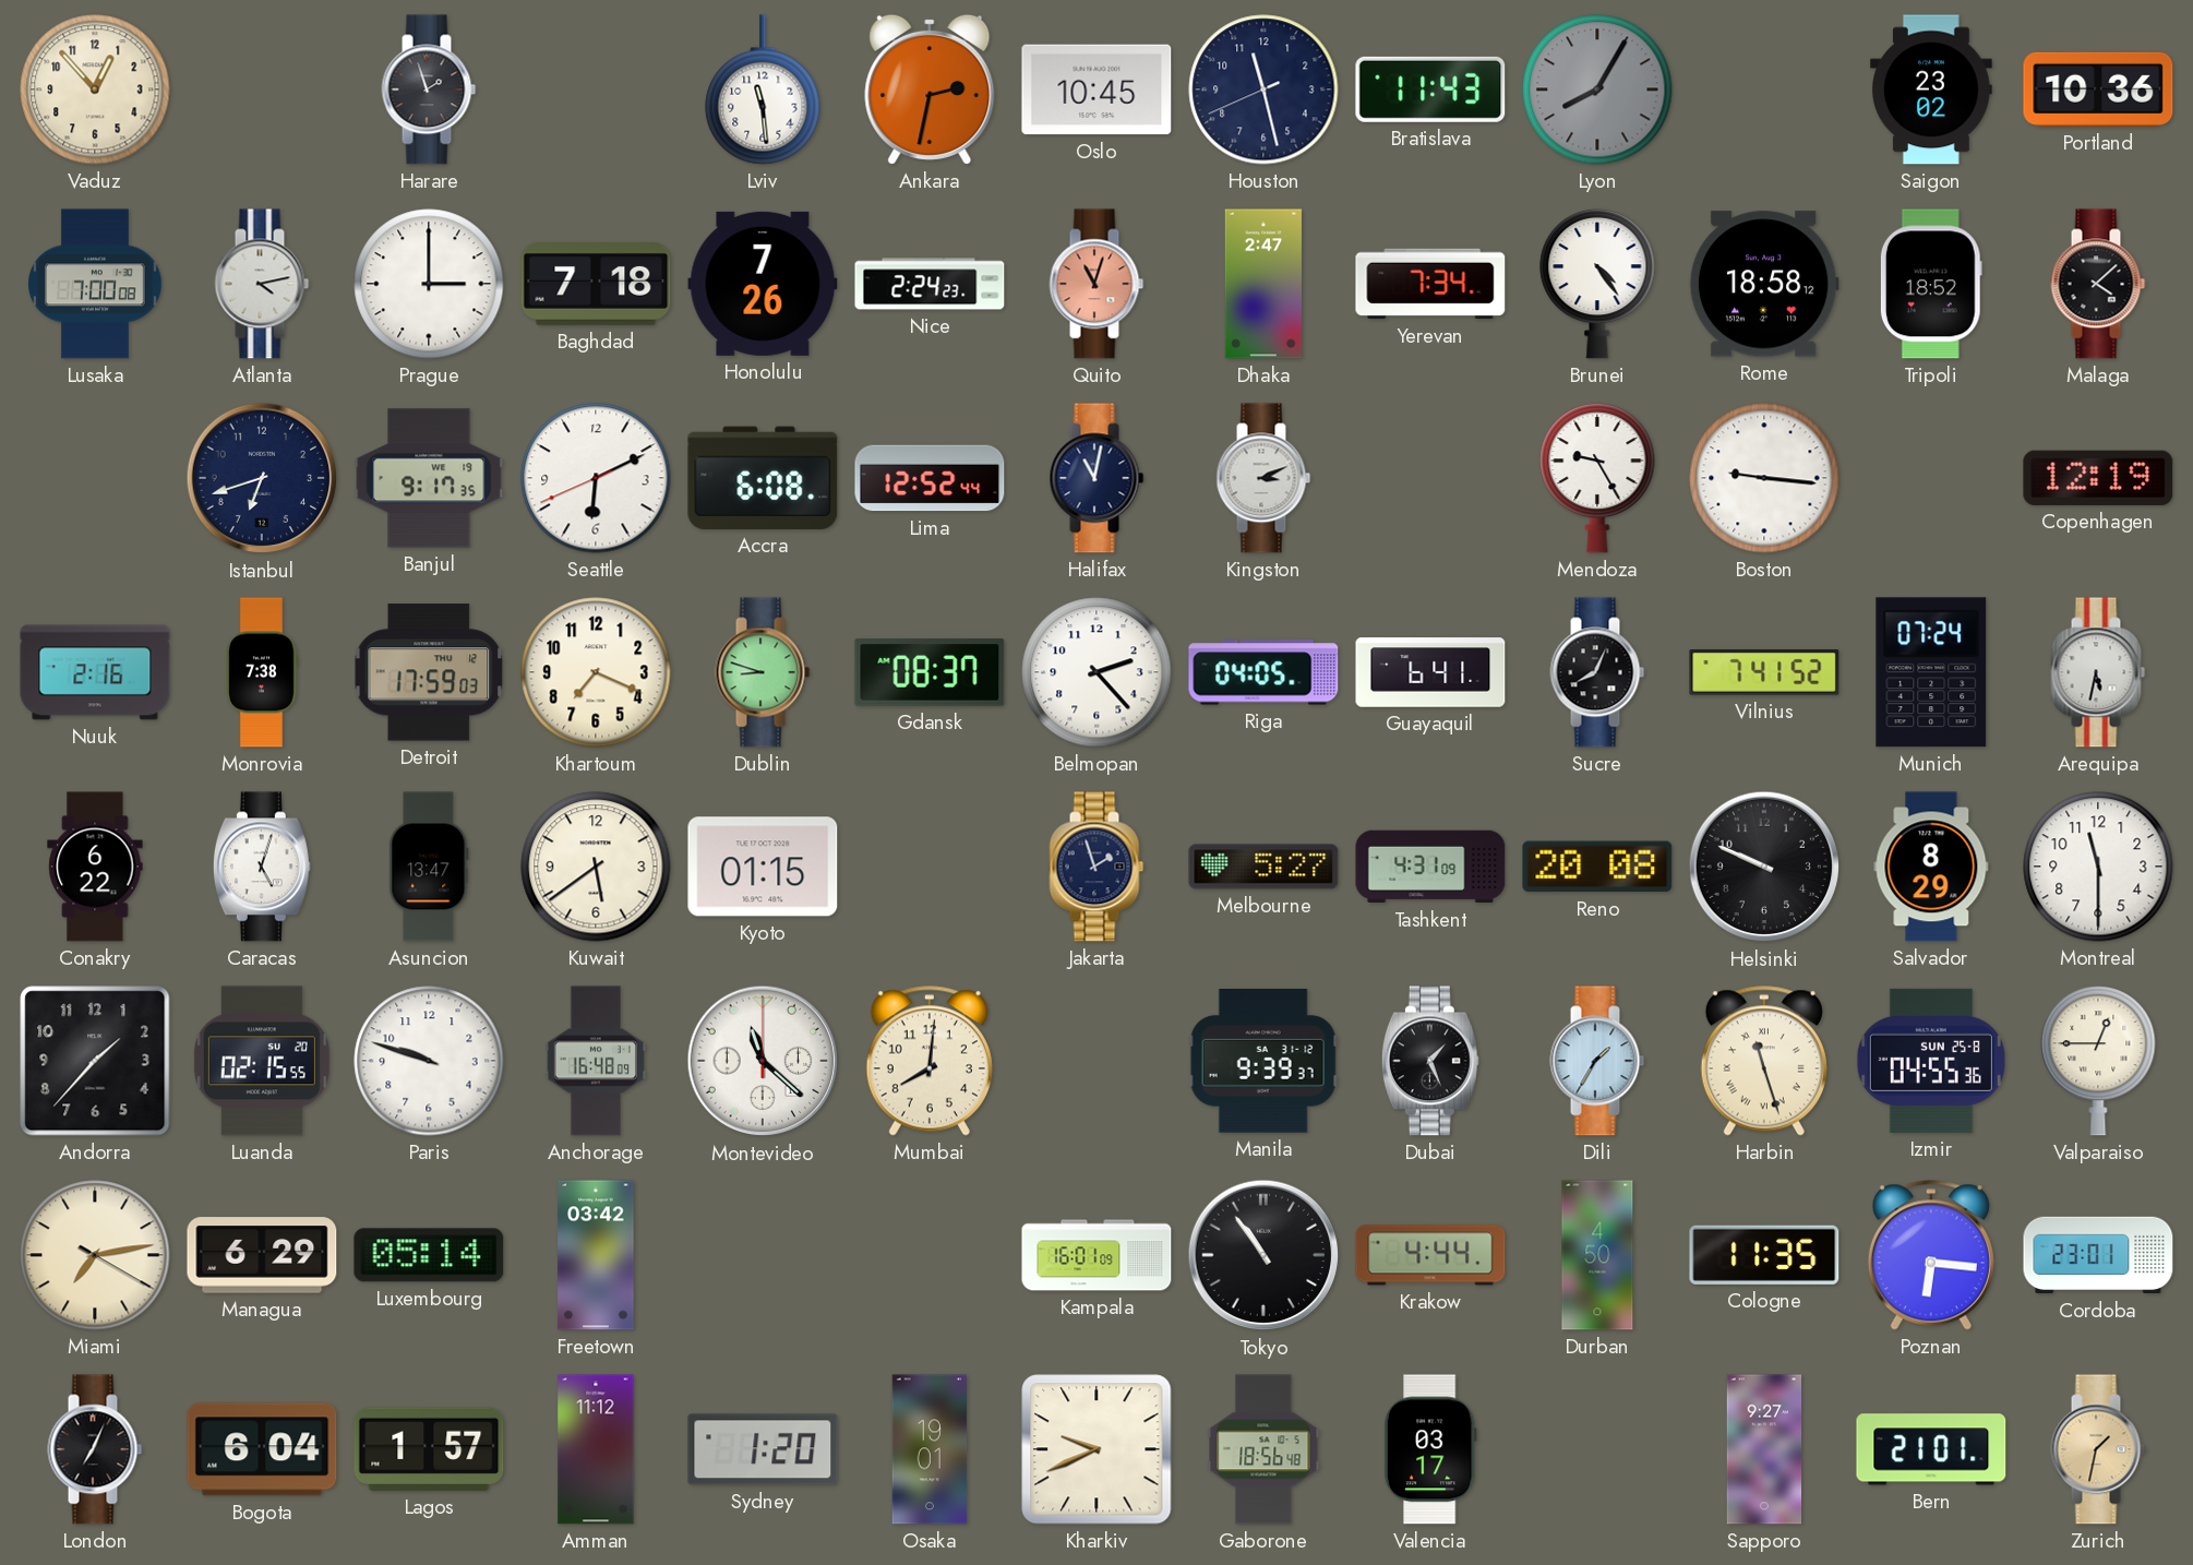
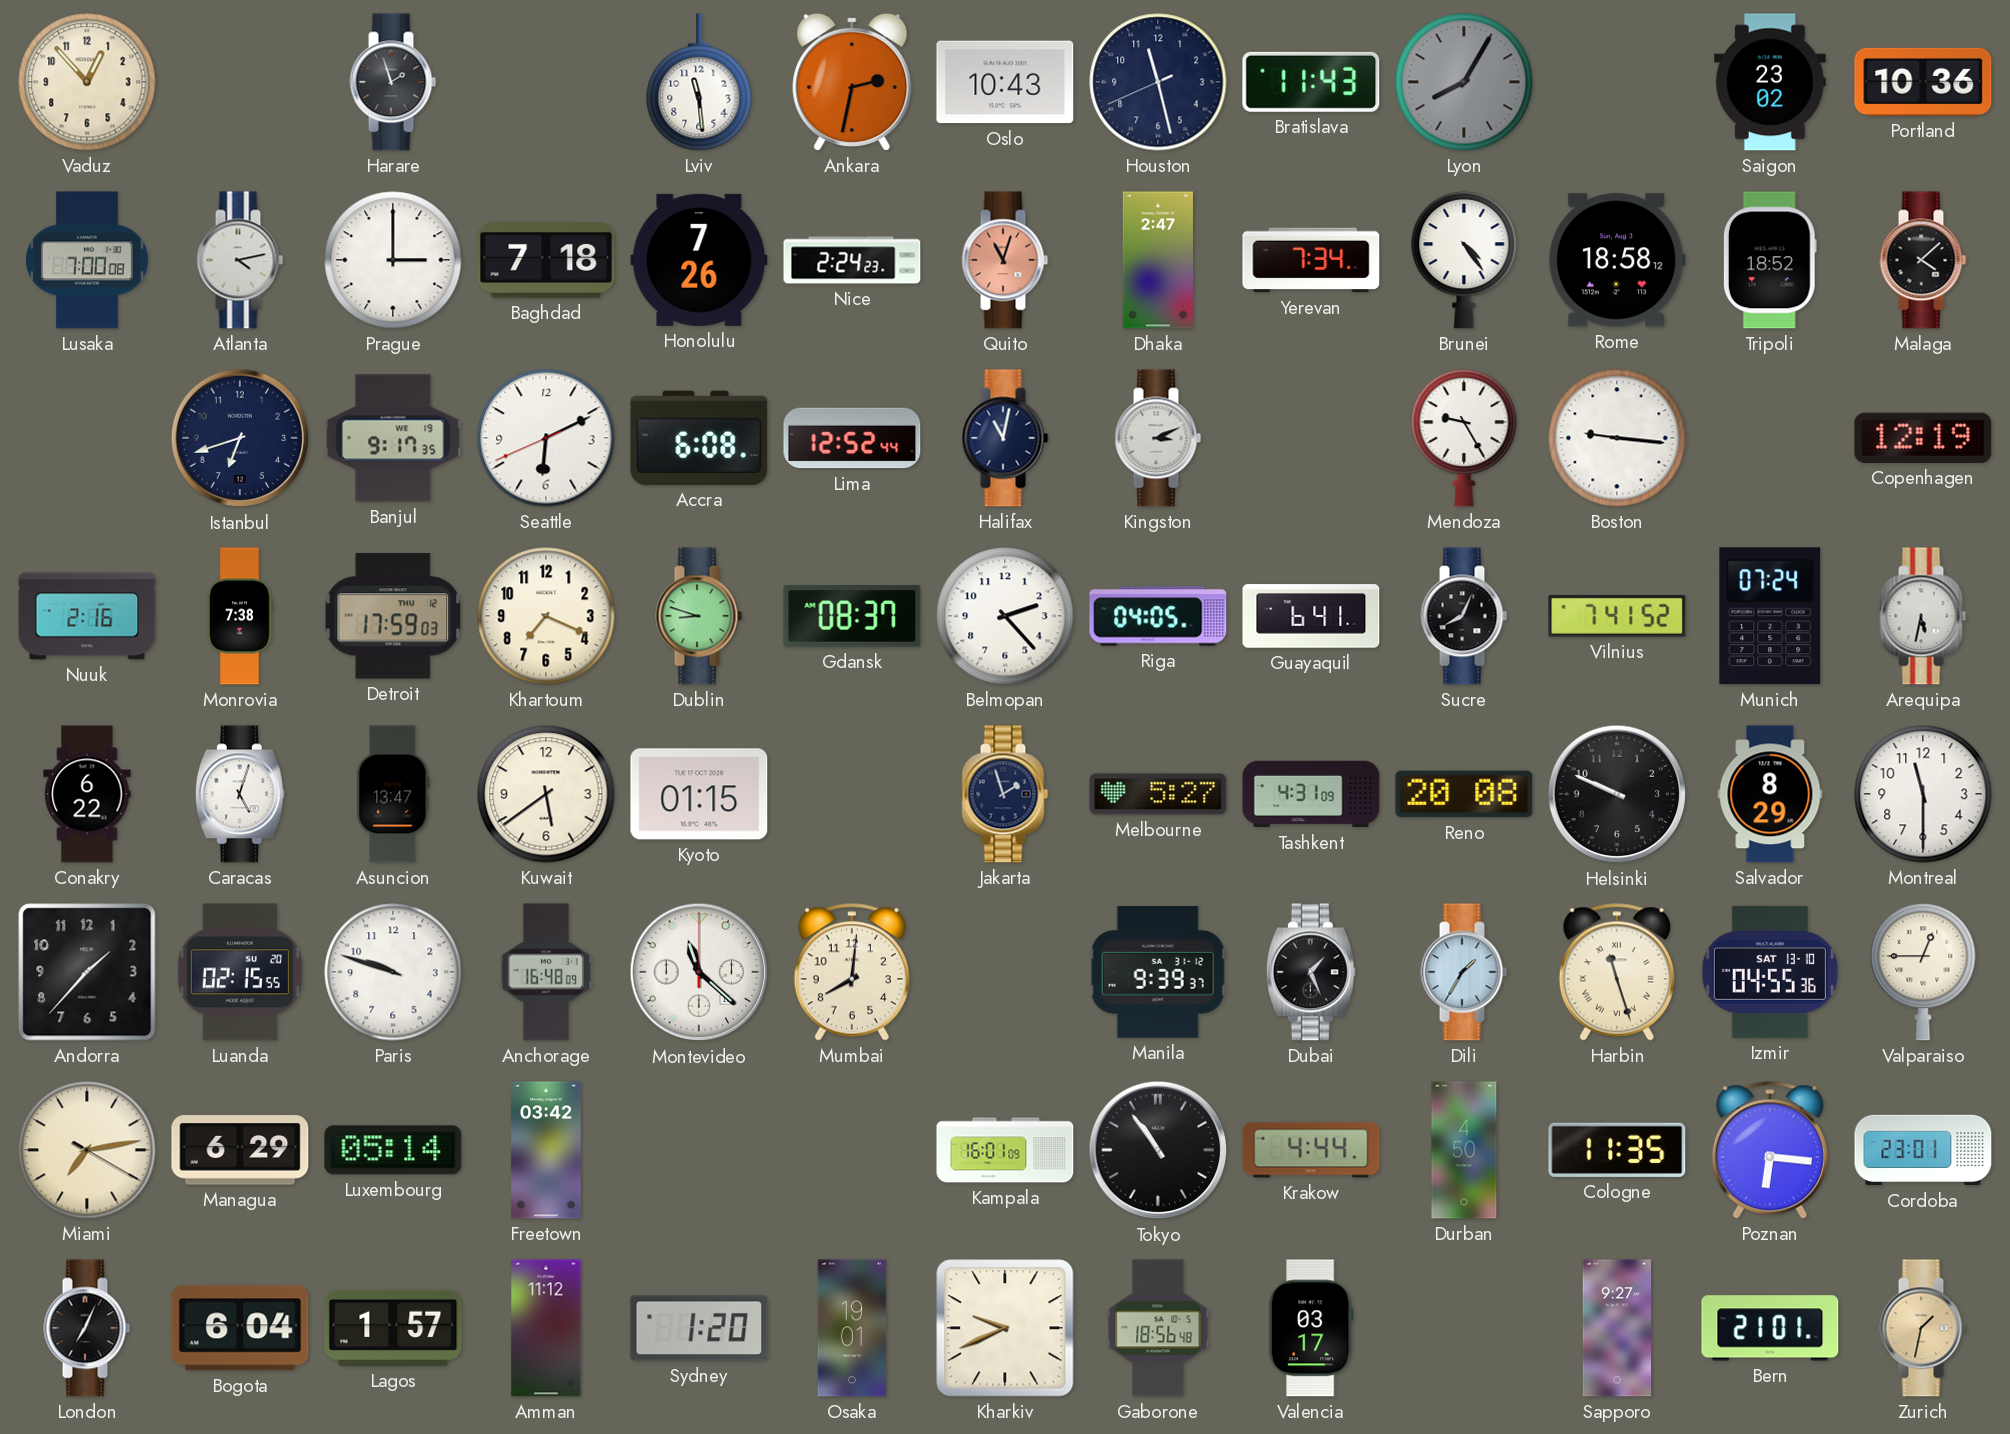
Oslo: 10:45 -> 10:43
Izmir date: SUN 25-8 -> SAT 13-10
